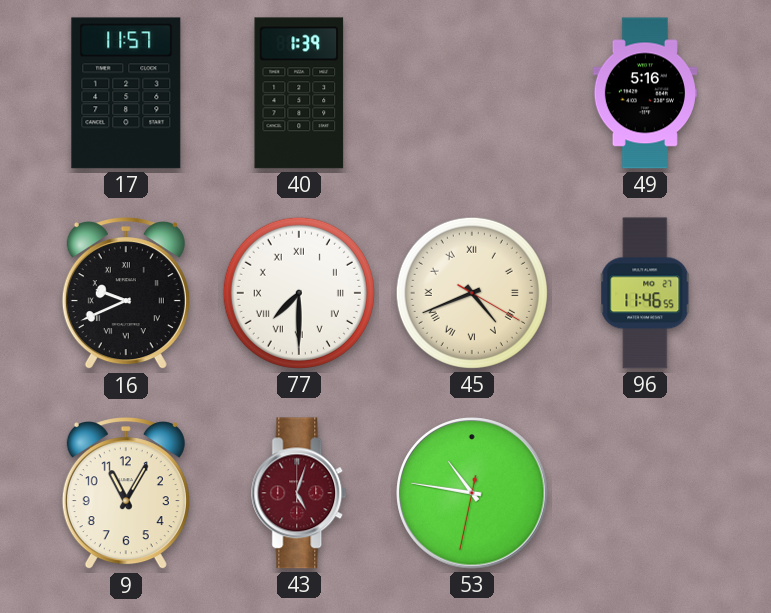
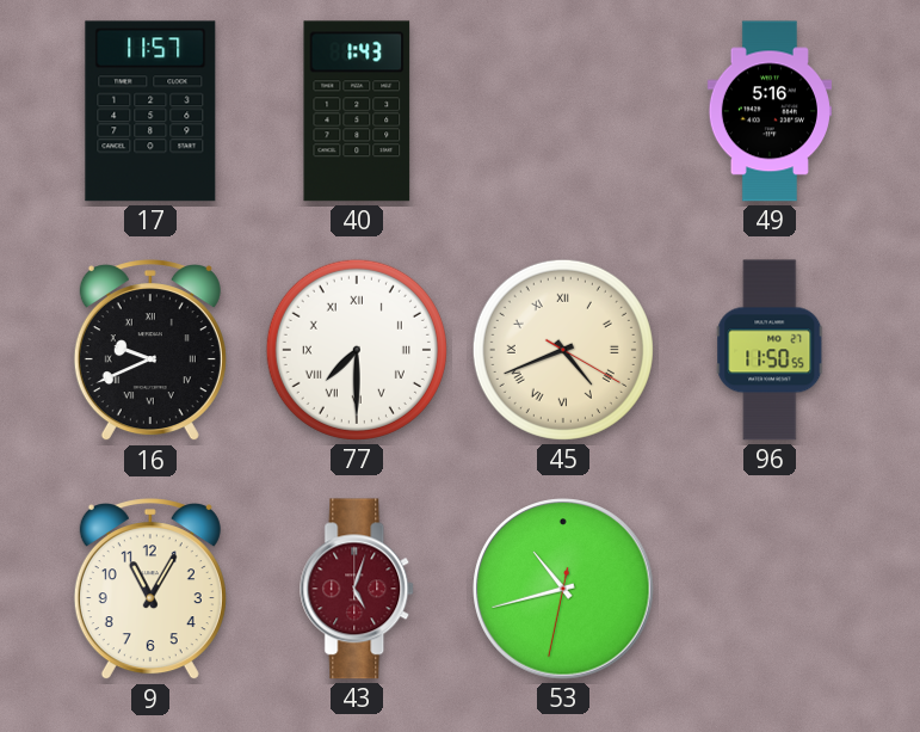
40: 1:39 -> 1:43
96: 11:46 -> 11:50
53: 10:46 -> 10:42
